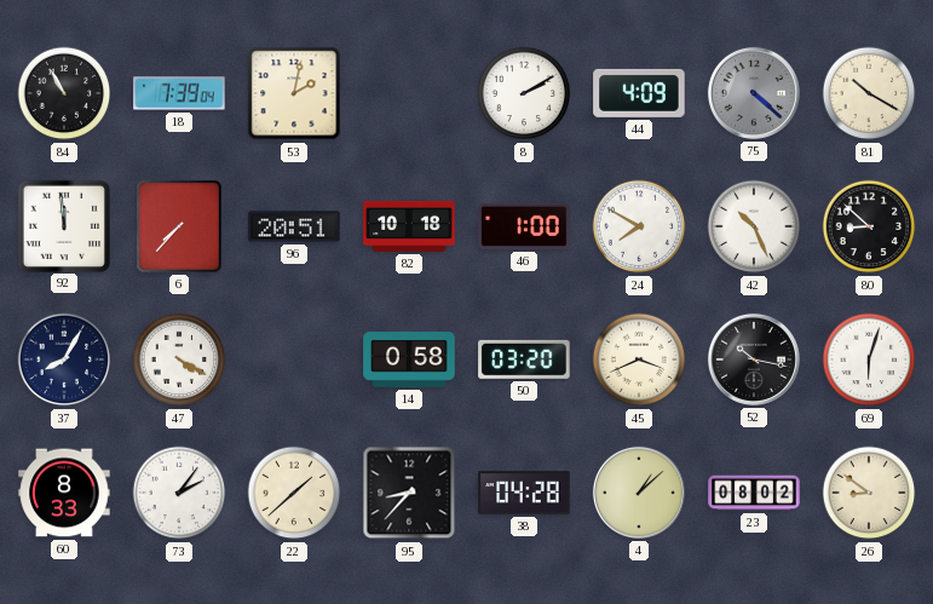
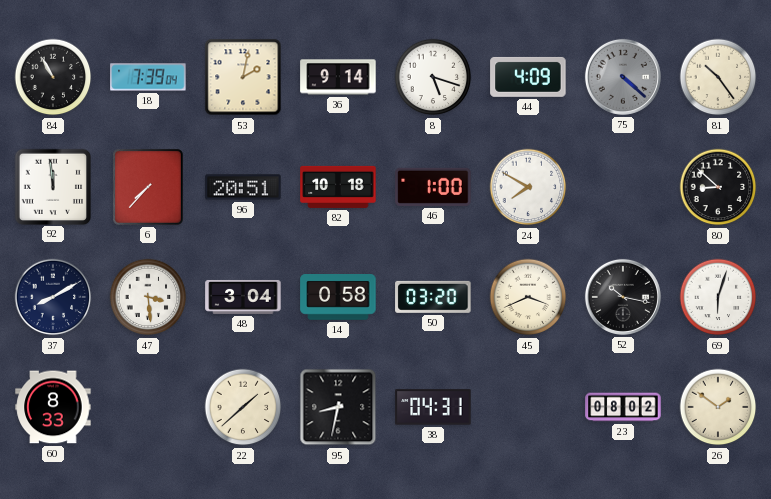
36: none -> 9:14
8: 2:10 -> 5:18
81: 10:20 -> 10:24
42: 10:26 -> none
37: 8:05 -> 8:10
47: 4:20 -> 3:29
48: none -> 3:04
73: 2:06 -> none
95: 8:37 -> 8:32
38: 04:28 -> 04:31
4: 1:08 -> none
26: 8:51 -> 1:51
